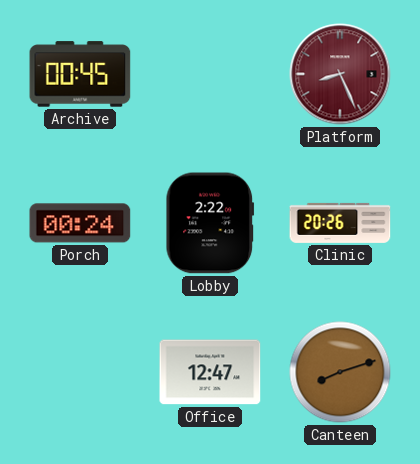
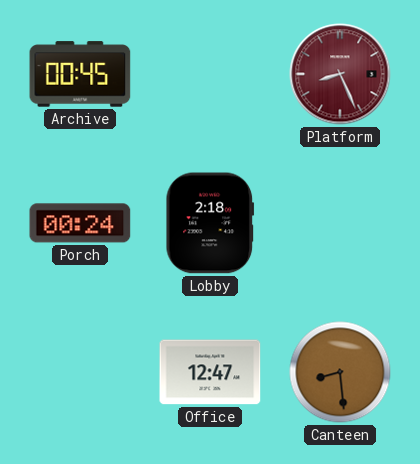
Lobby: 2:22 -> 2:18
Clinic: 20:26 -> none
Canteen: 8:12 -> 8:29
